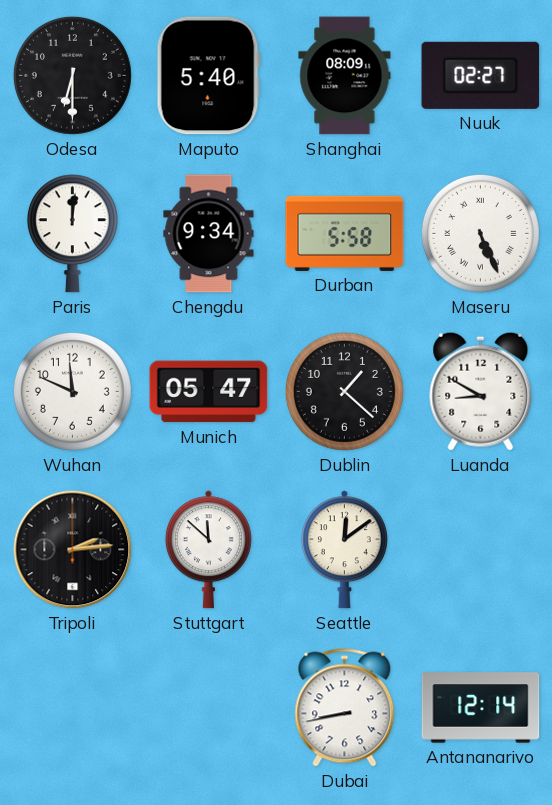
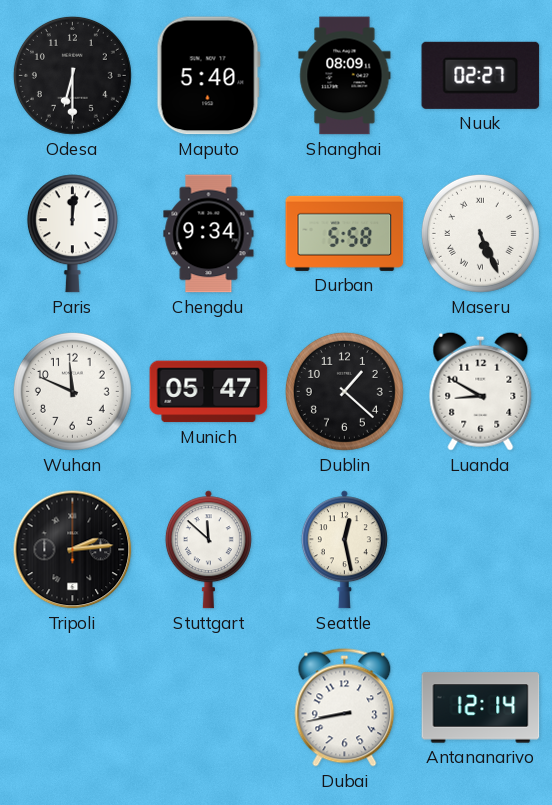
Seattle: 12:09 -> 12:28
